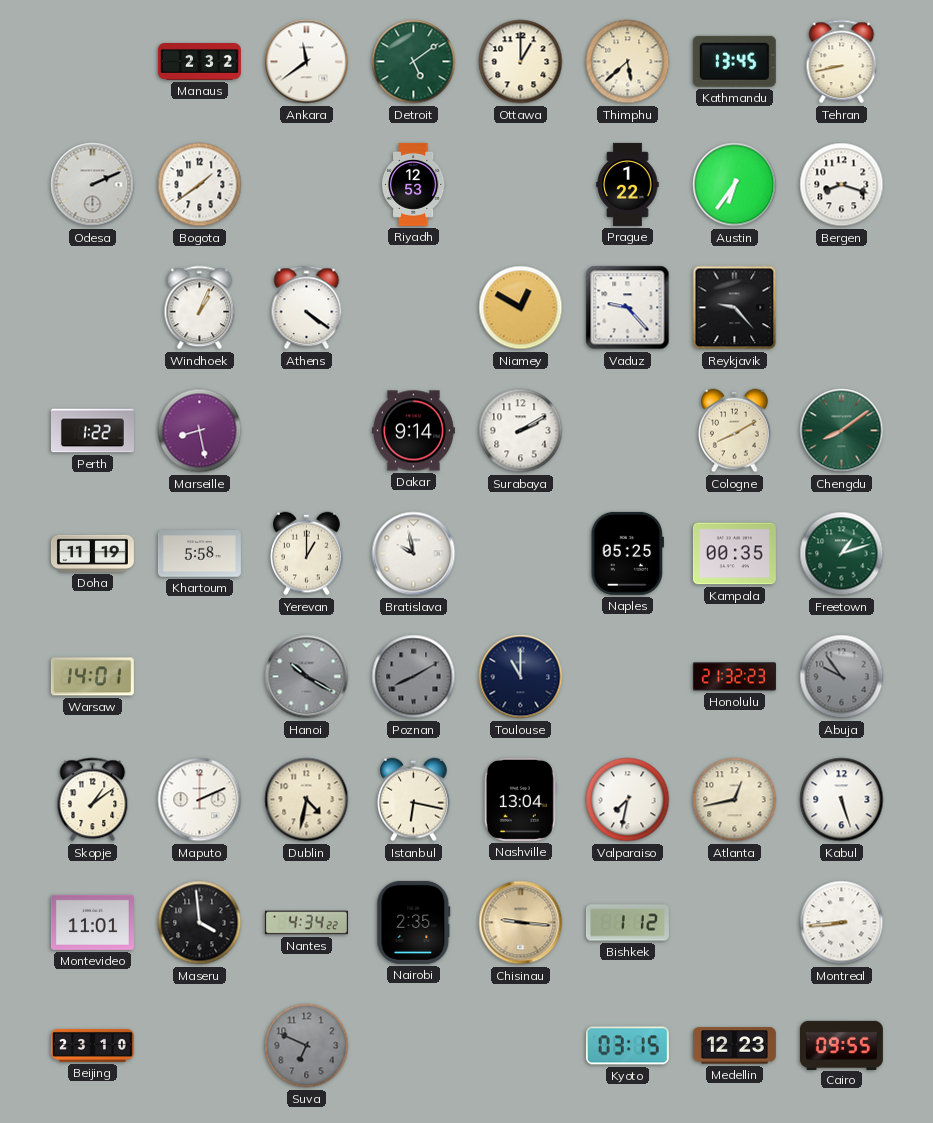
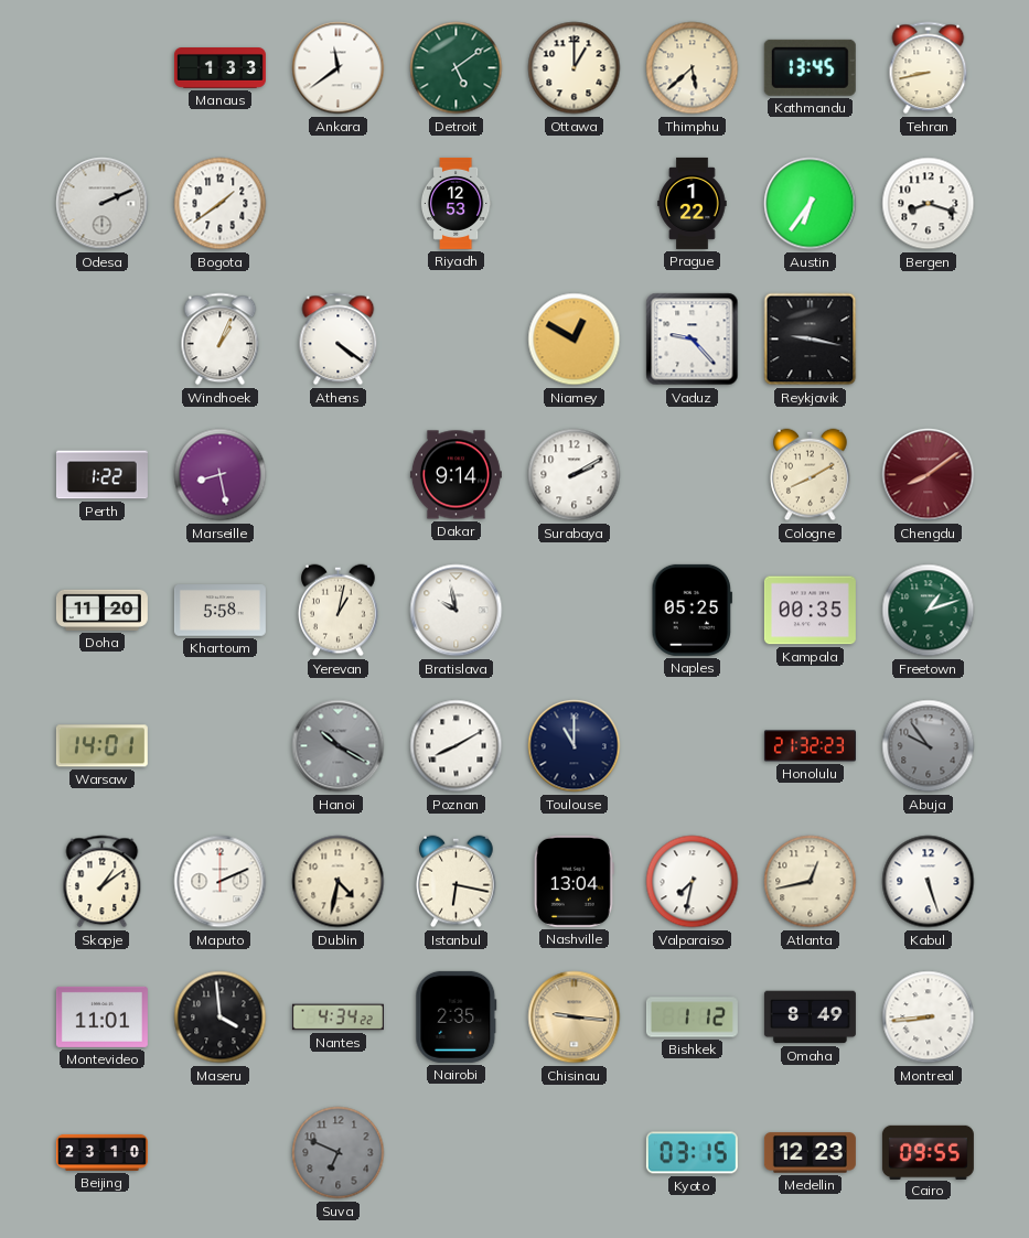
Manaus: 2:32 -> 1:33
Reykjavik: 9:23 -> 9:17
Chengdu dial: green -> burgundy
Doha: 11:19 -> 11:20
Yerevan: 1:00 -> 1:02
Poznan dial: grey -> white
Omaha: none -> 8:49
